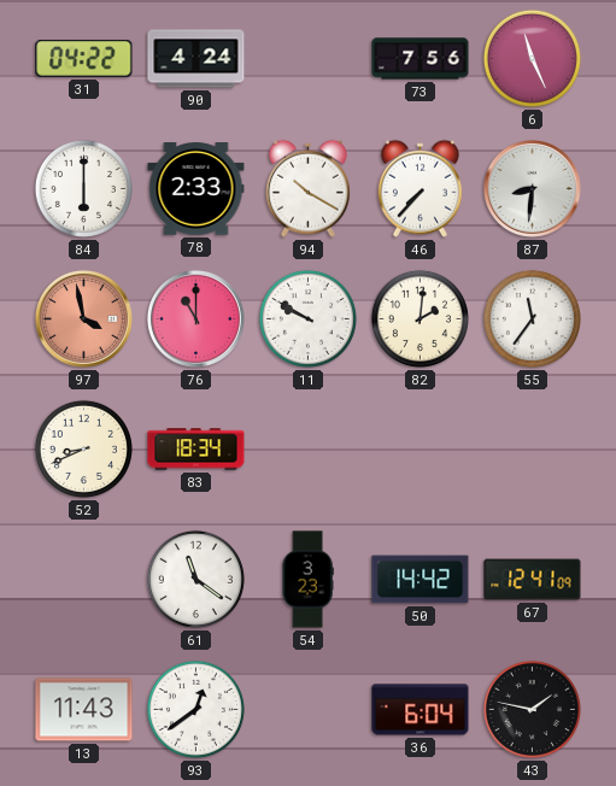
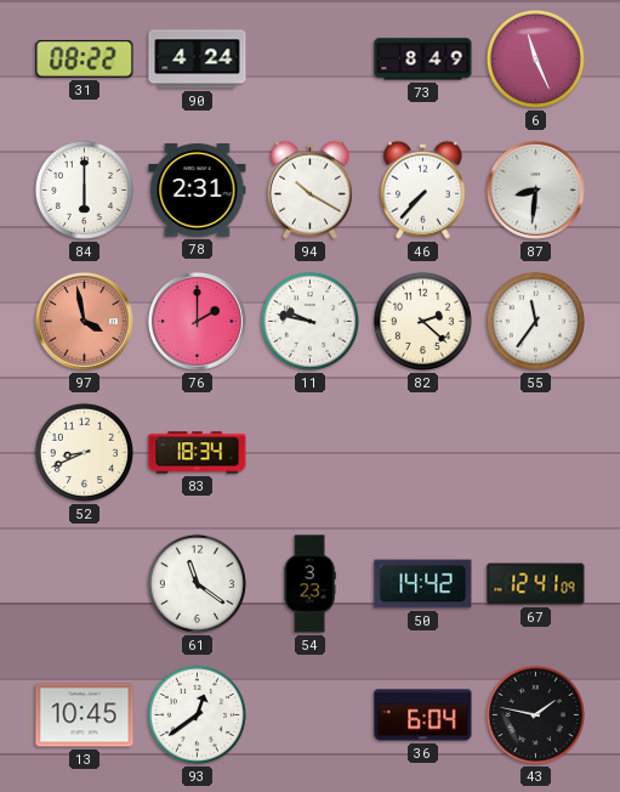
31: 04:22 -> 08:22
73: 7:56 -> 8:49
78: 2:33 -> 2:31
76: 11:00 -> 2:00
11: 9:50 -> 9:47
82: 2:01 -> 2:22
13: 11:43 -> 10:45
